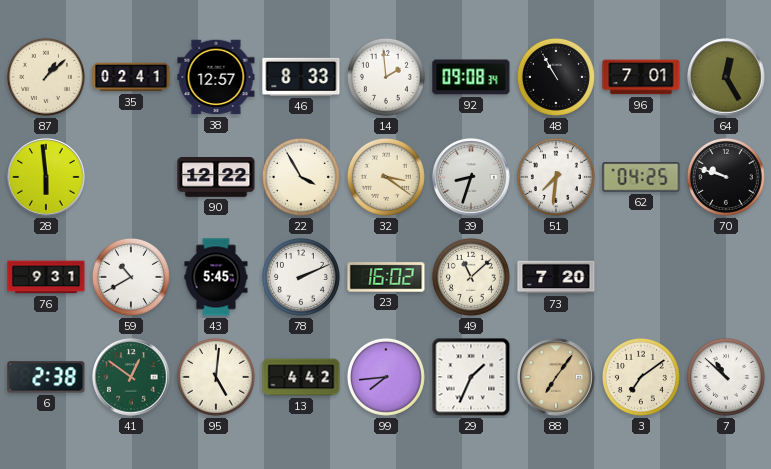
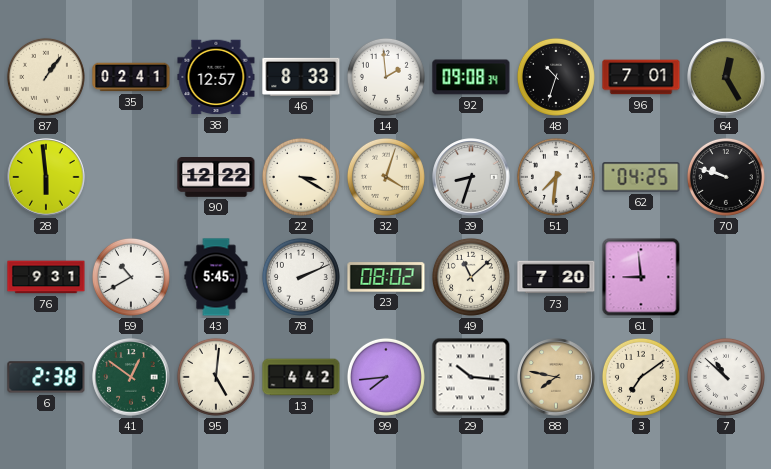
87: 1:08 -> 1:06
48: 10:55 -> 10:33
22: 3:55 -> 3:20
32: 3:21 -> 4:03
23: 16:02 -> 08:02
61: none -> 8:59
29: 1:34 -> 10:16
88: 7:06 -> 7:47
